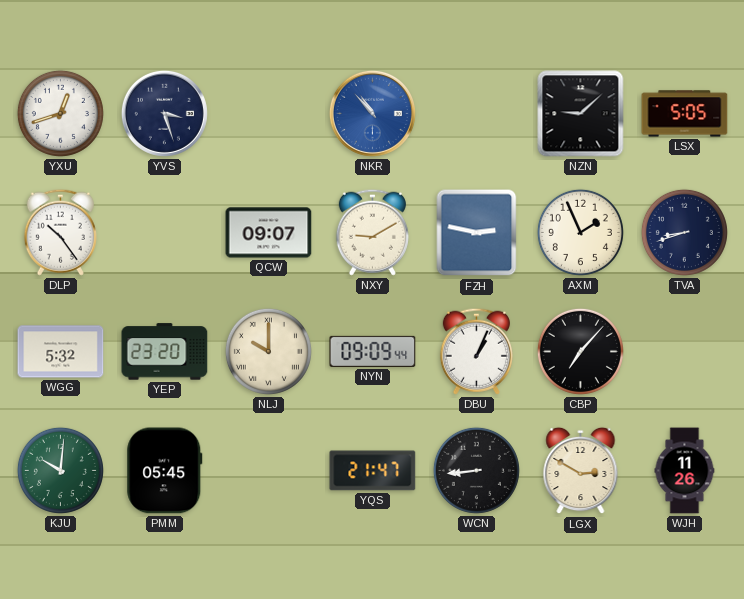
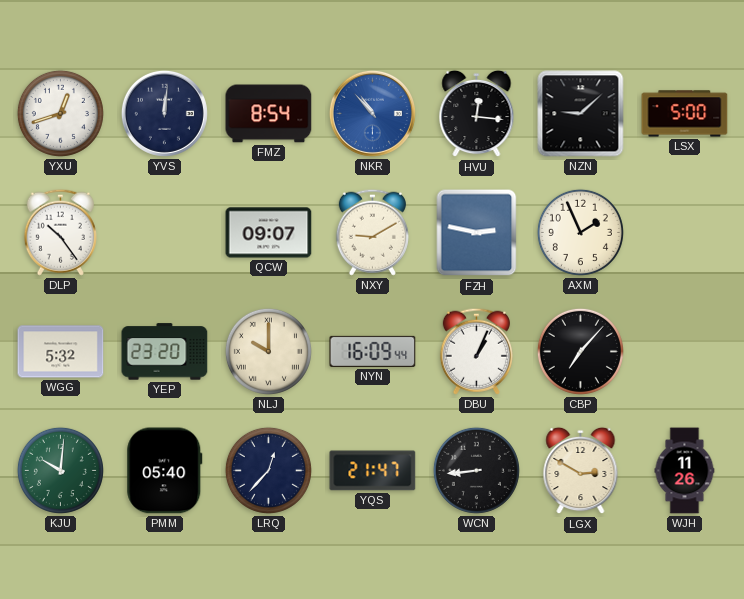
YVS: 3:27 -> 12:01
FMZ: none -> 8:54
HVU: none -> 12:16
LSX: 5:05 -> 5:00
TVA: 8:42 -> none
NYN: 09:09 -> 16:09
PMM: 05:45 -> 05:40
LRQ: none -> 12:37
